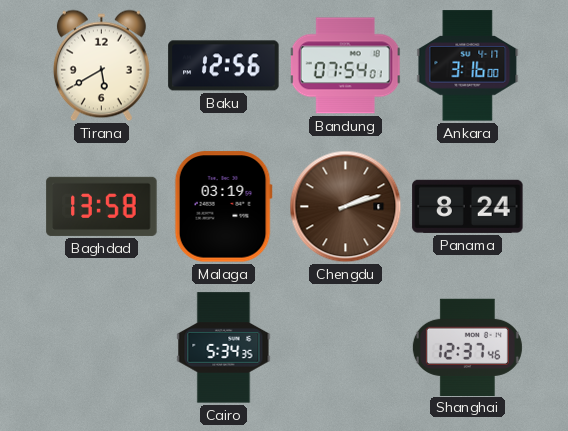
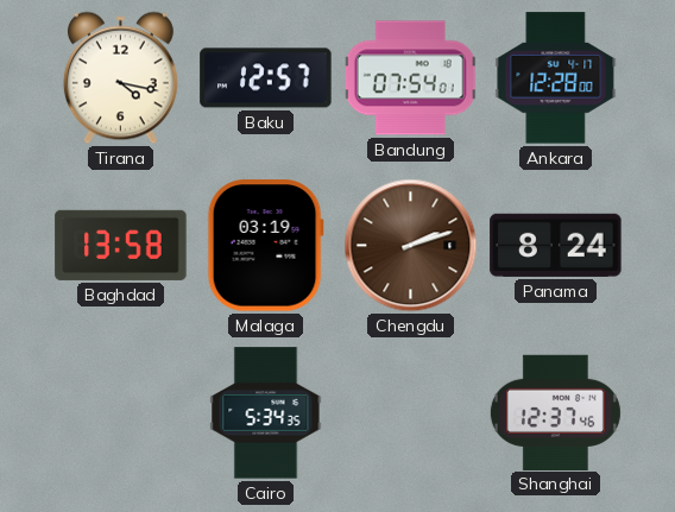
Tirana: 5:40 -> 4:17
Baku: 12:56 -> 12:57
Ankara: 3:16 -> 12:28
